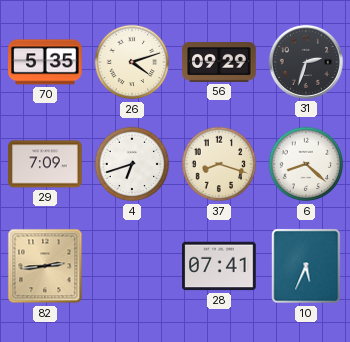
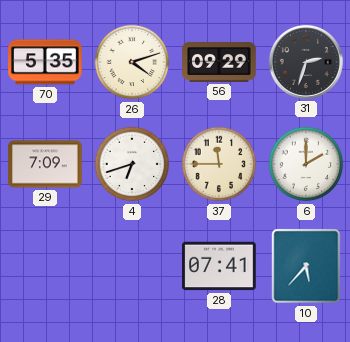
37: 8:18 -> 11:45
6: 8:22 -> 2:00
82: 2:44 -> none
10: 5:34 -> 5:37
